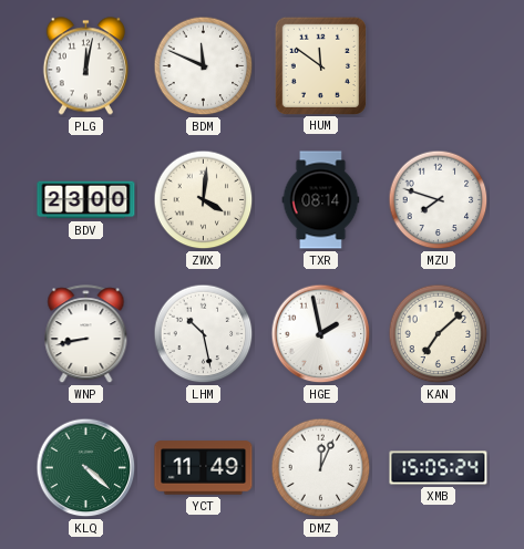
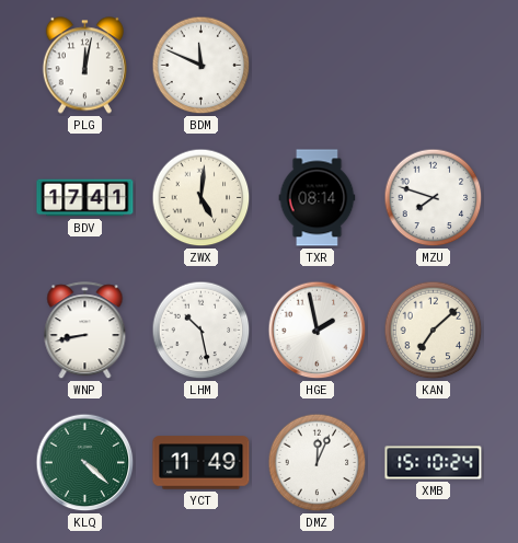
HUM: 11:51 -> none
BDV: 23:00 -> 17:41
ZWX: 4:01 -> 5:01
XMB: 15:05 -> 15:10
